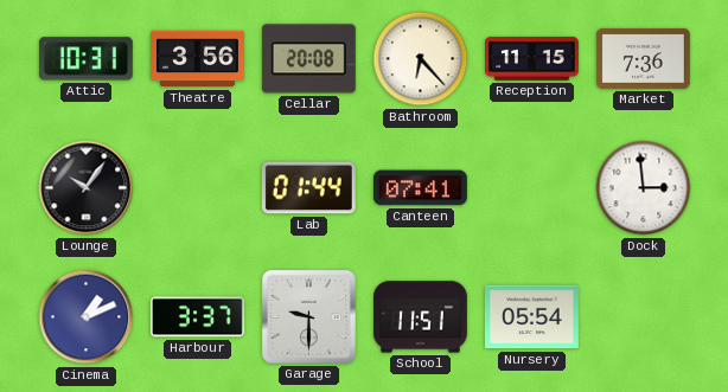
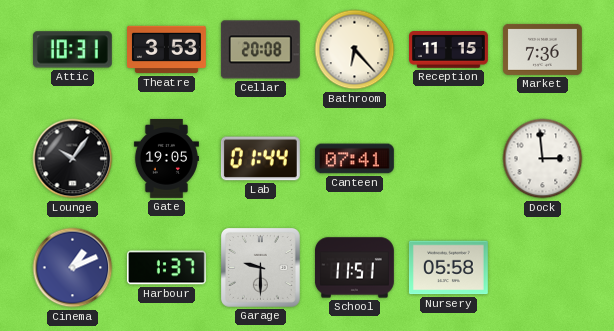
Theatre: 3:56 -> 3:53
Gate: none -> 19:05
Harbour: 3:37 -> 1:37
Nursery: 05:54 -> 05:58
